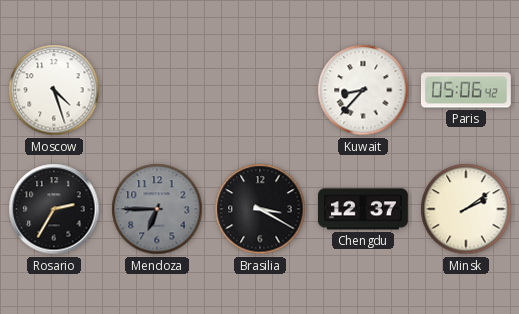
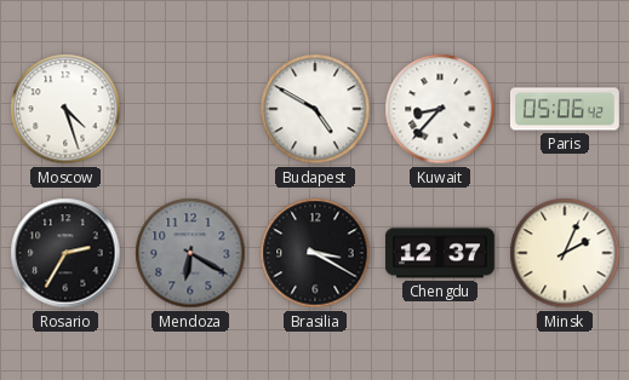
Budapest: none -> 4:50
Mendoza: 6:45 -> 6:20
Minsk: 2:09 -> 2:04
